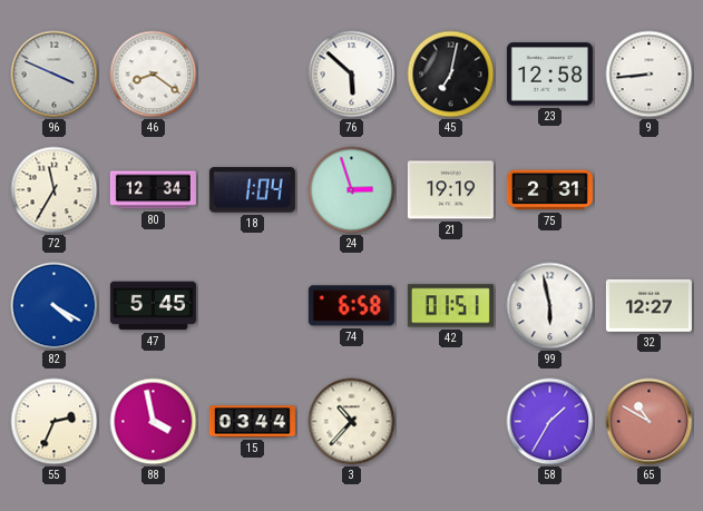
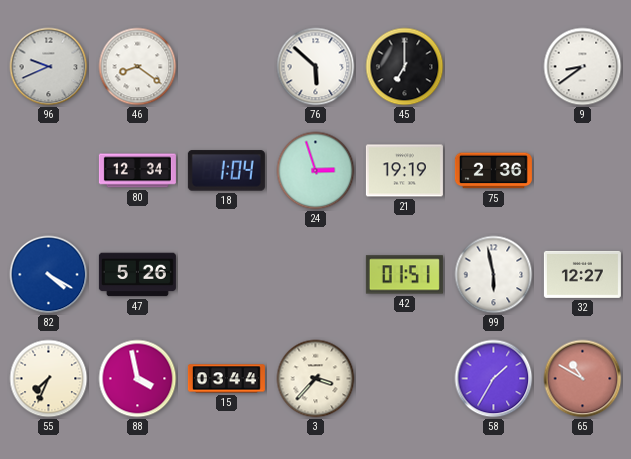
96: 3:49 -> 9:41
45: 7:02 -> 7:00
23: 12:58 -> none
9: 8:44 -> 8:39
72: 11:35 -> none
75: 2:31 -> 2:36
47: 5:45 -> 5:26
74: 6:58 -> none
55: 2:34 -> 7:34
3: 10:37 -> 3:37
